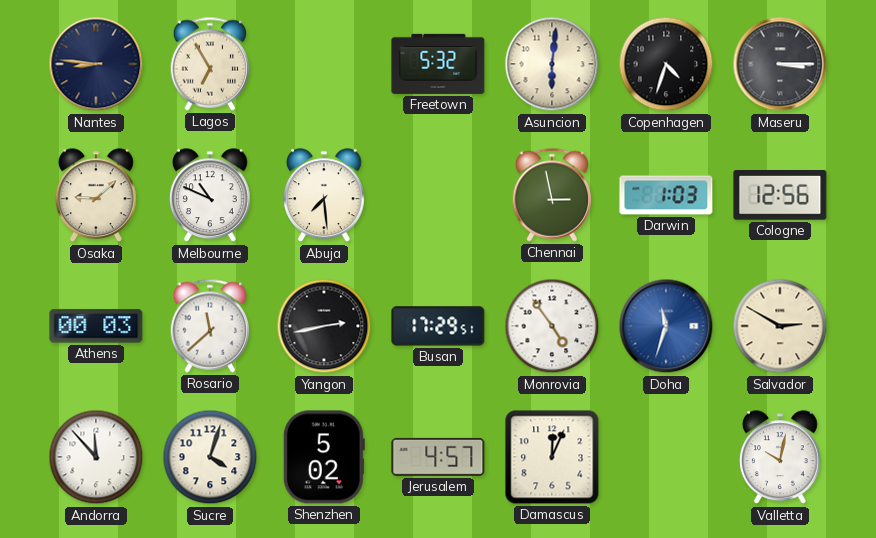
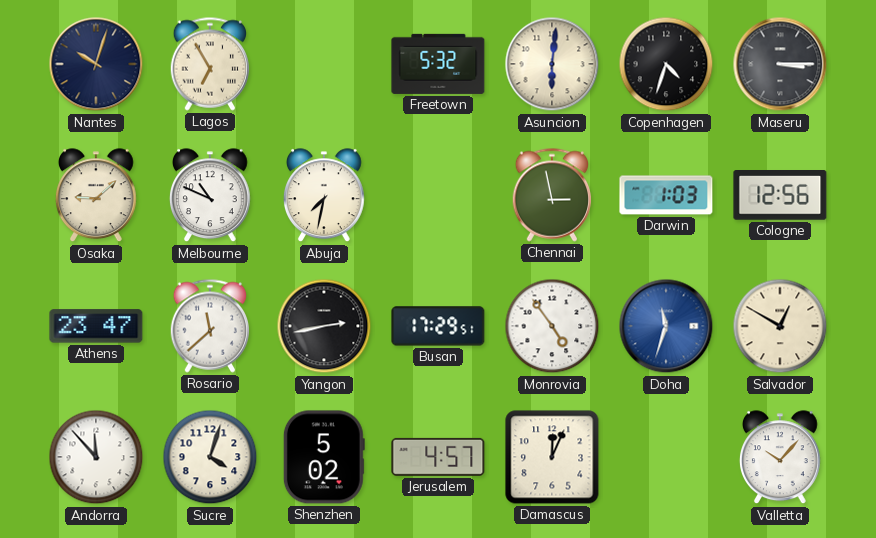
Nantes: 8:46 -> 10:03
Abuja: 7:29 -> 7:32
Athens: 00:03 -> 23:47
Salvador: 2:50 -> 12:50
Valletta: 10:02 -> 10:07
